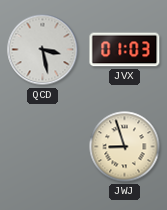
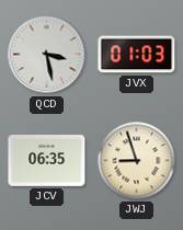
JCV: none -> 06:35
